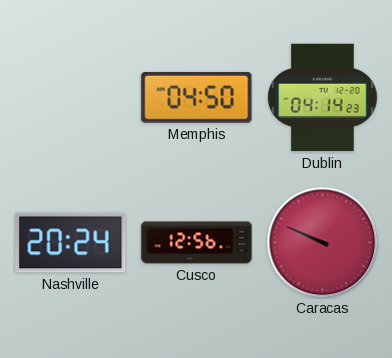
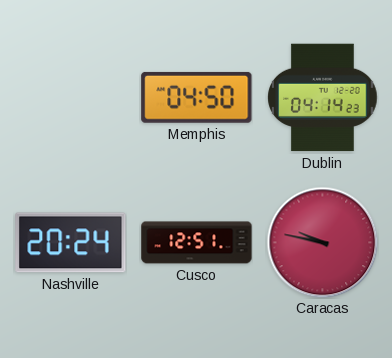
Cusco: 12:56 -> 12:51
Caracas: 9:49 -> 9:47
